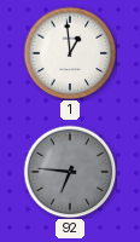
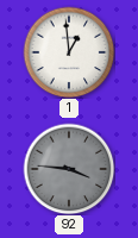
92: 6:46 -> 3:46
